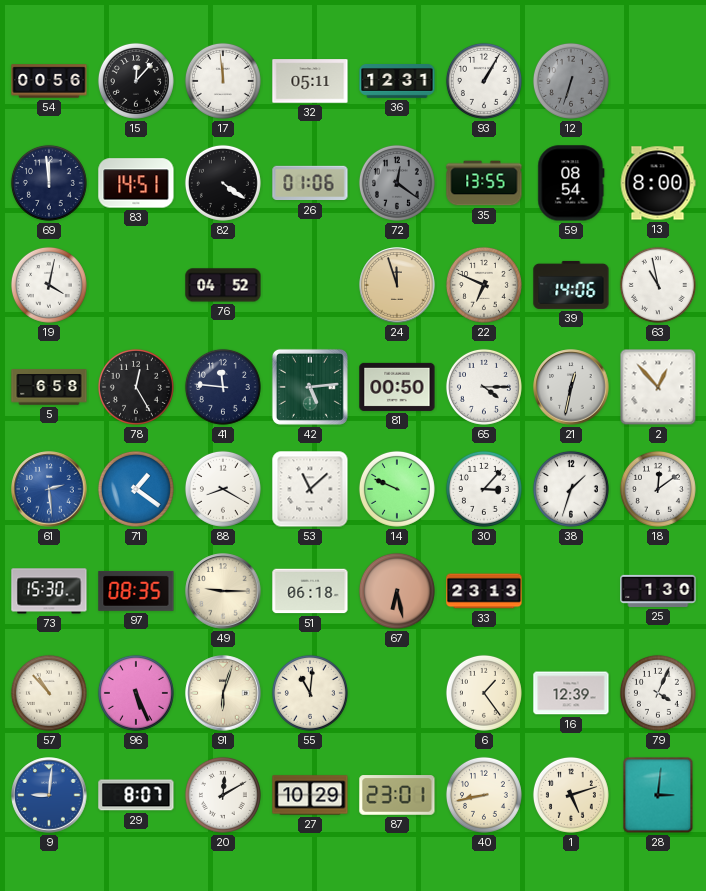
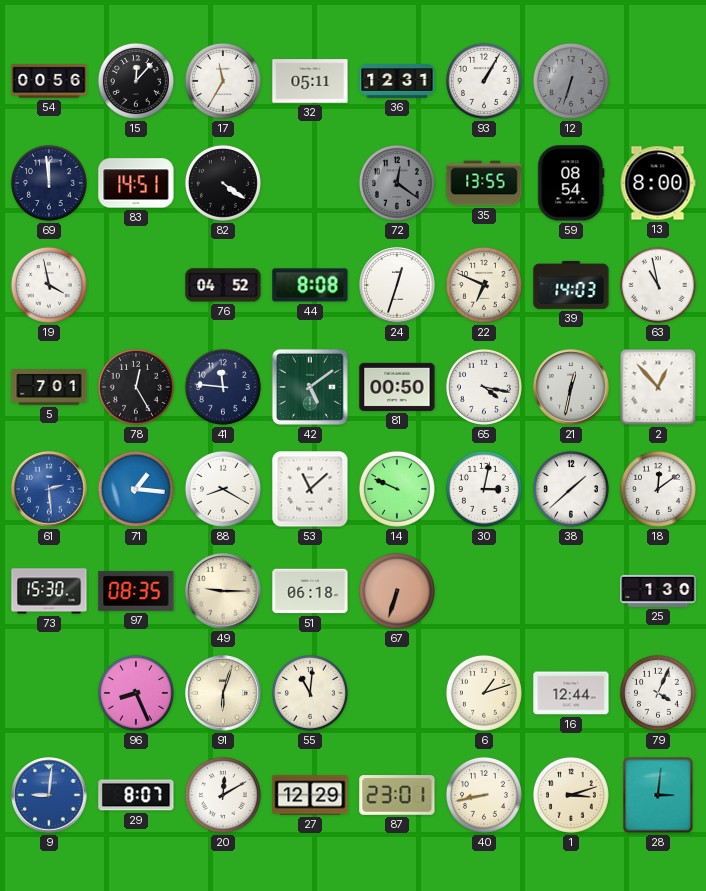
17: 11:59 -> 11:35
26: 01:06 -> none
19: 4:02 -> 3:58
44: none -> 8:08
24: 11:57 -> 12:33
24 dial: champagne -> white
39: 14:06 -> 14:03
5: 6:58 -> 7:01
42: 5:14 -> 5:09
65: 4:15 -> 4:17
71: 1:21 -> 1:16
30: 3:07 -> 3:02
38: 1:33 -> 1:38
67: 6:28 -> 6:33
33: 23:13 -> none
57: 10:53 -> none
96: 5:26 -> 8:26
6: 1:24 -> 1:12
16: 12:39 -> 12:44
27: 10:29 -> 12:29
1: 5:12 -> 3:12
